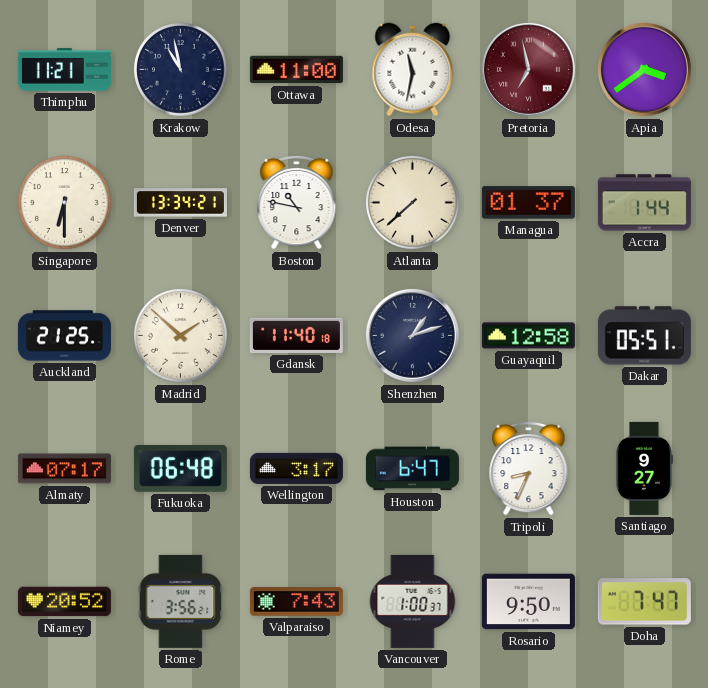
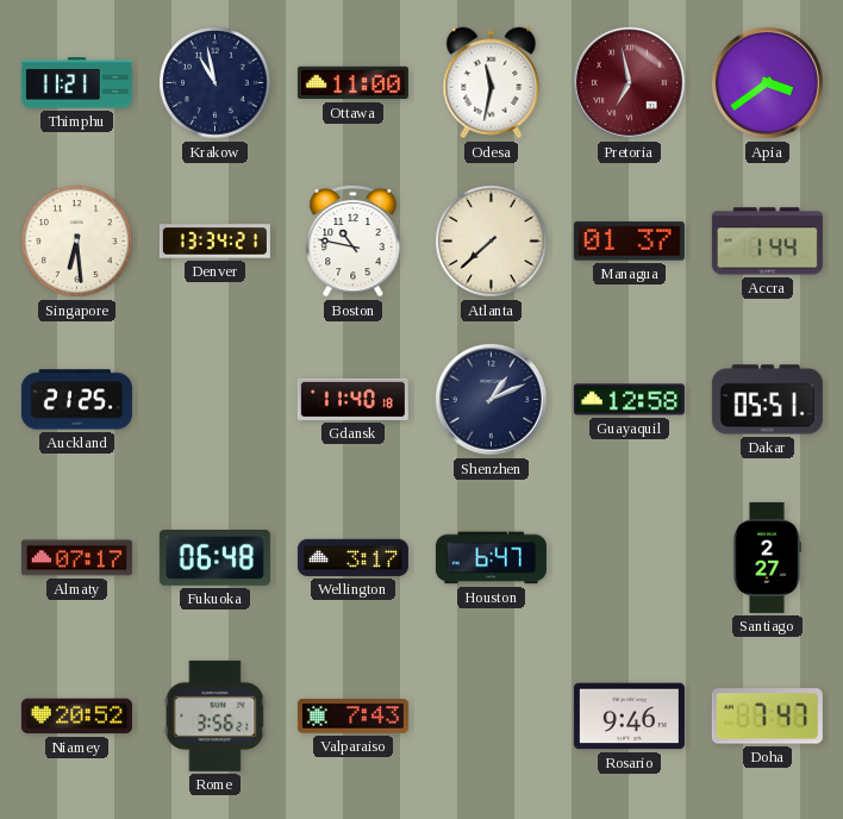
Singapore: 6:30 -> 6:29
Madrid: 1:52 -> none
Shenzhen: 1:12 -> 1:11
Tripoli: 8:34 -> none
Santiago: 9:27 -> 2:27
Vancouver: 1:00 -> none
Rosario: 9:50 -> 9:46
